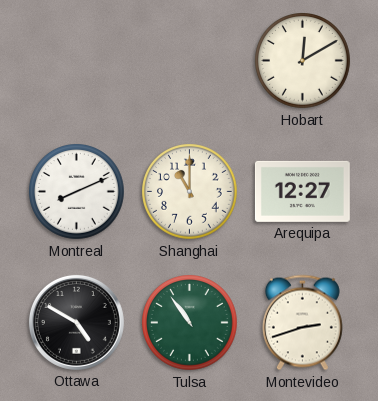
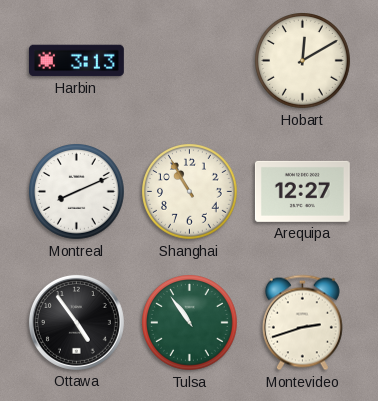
Harbin: none -> 3:13
Shanghai: 11:00 -> 10:55
Ottawa: 4:50 -> 4:54
